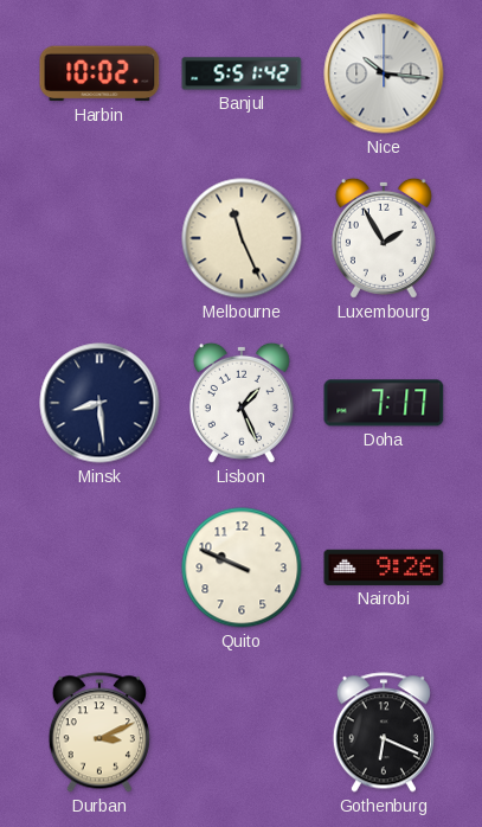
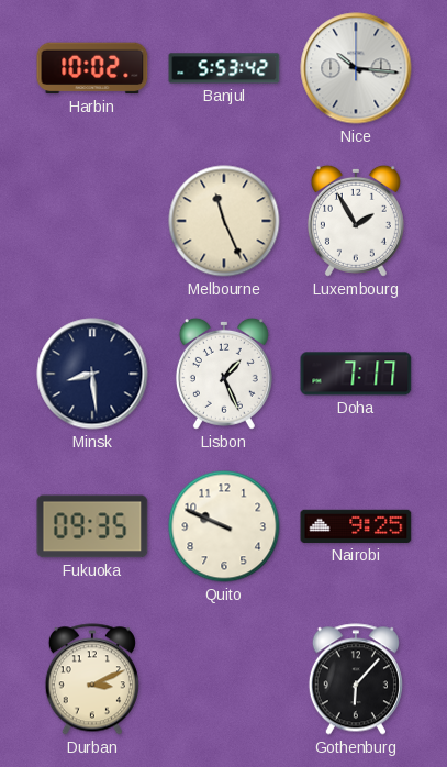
Banjul: 5:51 -> 5:53
Fukuoka: none -> 09:35
Nairobi: 9:26 -> 9:25
Gothenburg: 6:19 -> 6:07
